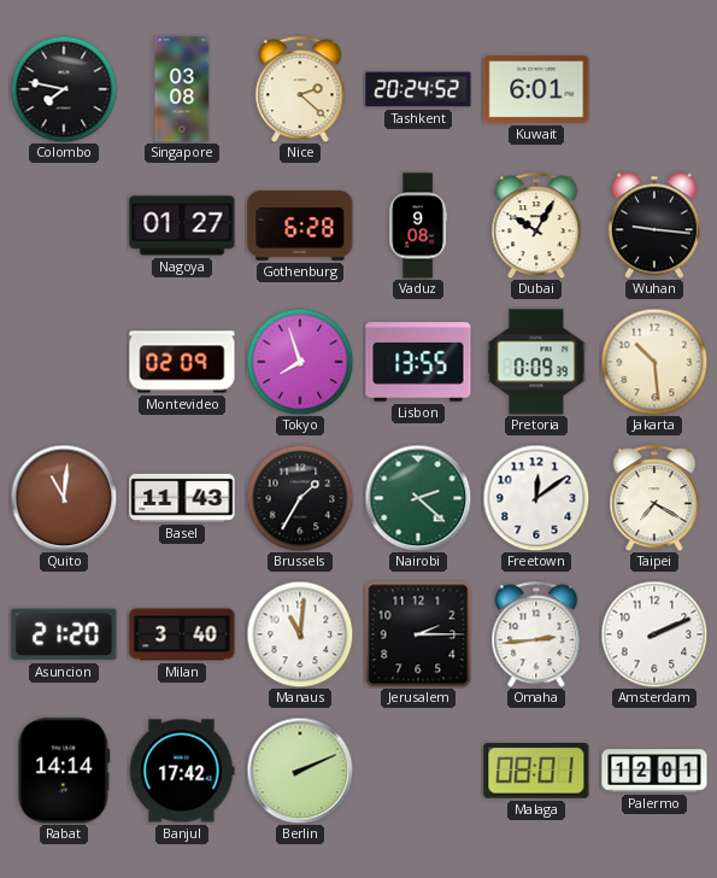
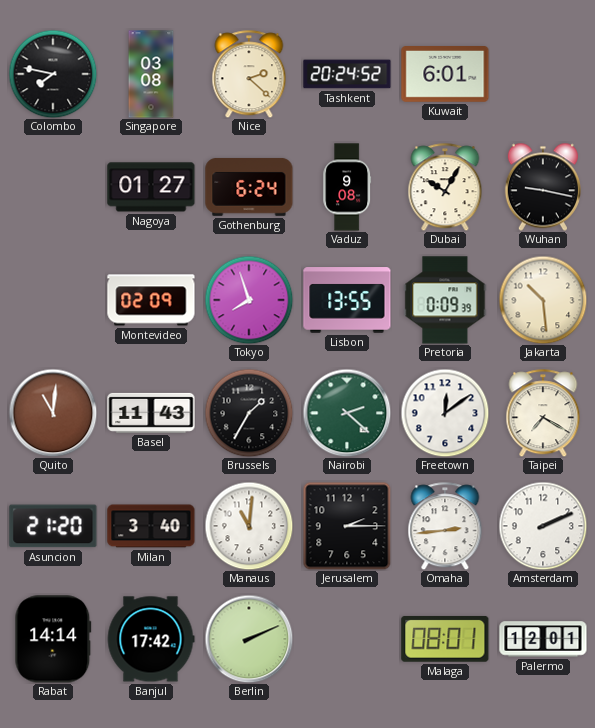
Gothenburg: 6:28 -> 6:24
Wuhan: 9:16 -> 9:17
